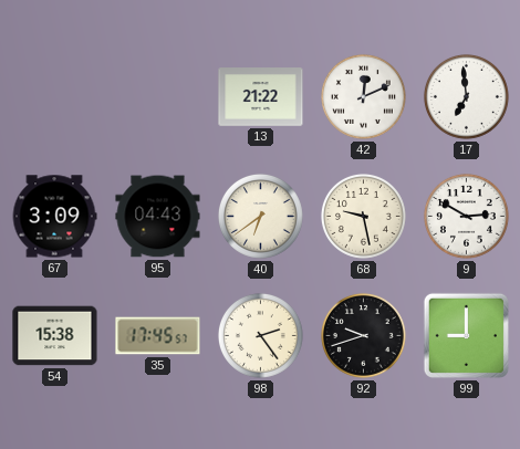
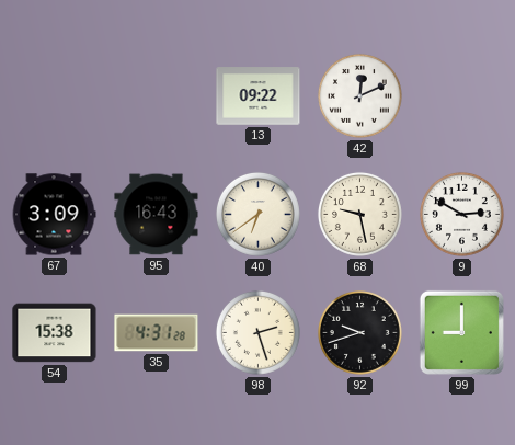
13: 21:22 -> 09:22
17: 6:59 -> none
95: 04:43 -> 16:43
35: 17:45 -> 4:31
98: 2:24 -> 2:27
